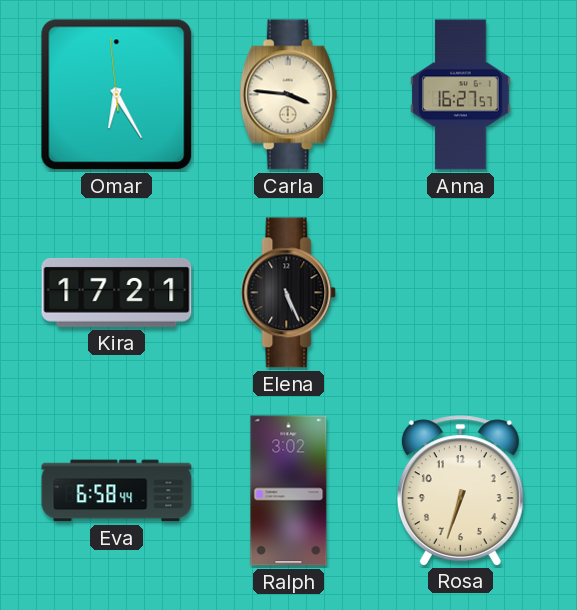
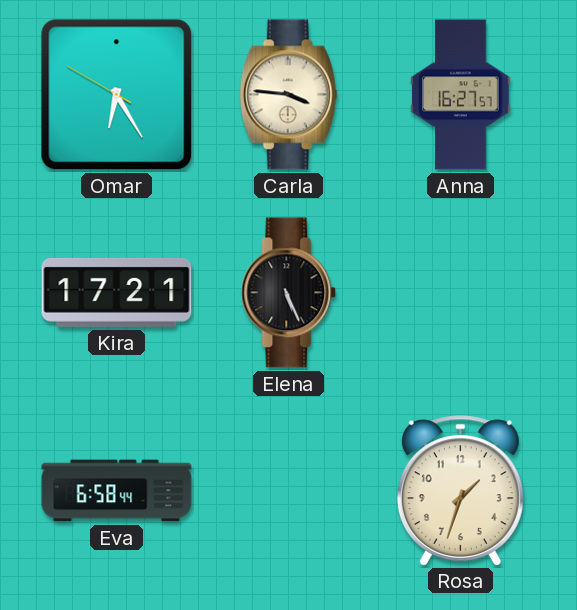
Omar: 6:24:59 -> 6:24:50
Ralph: 3:02 -> none
Rosa: 6:33 -> 1:33
